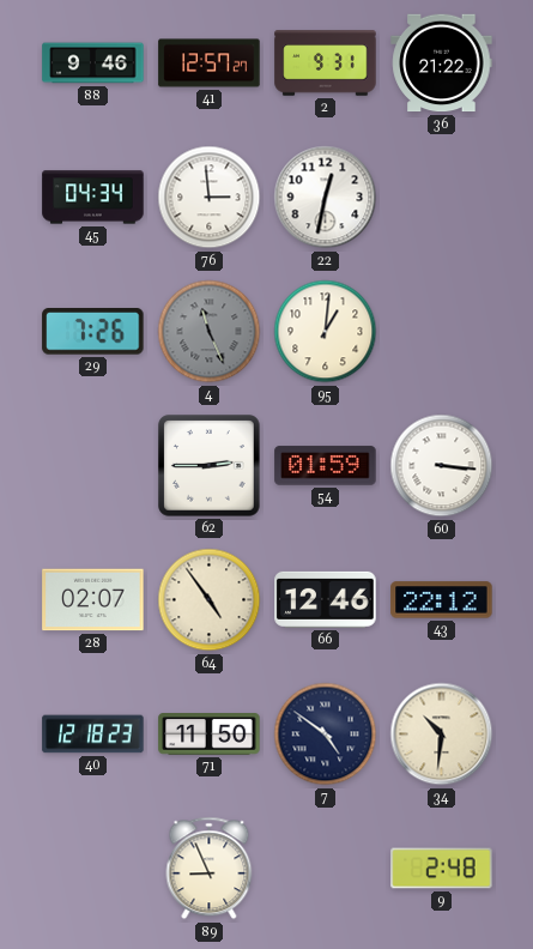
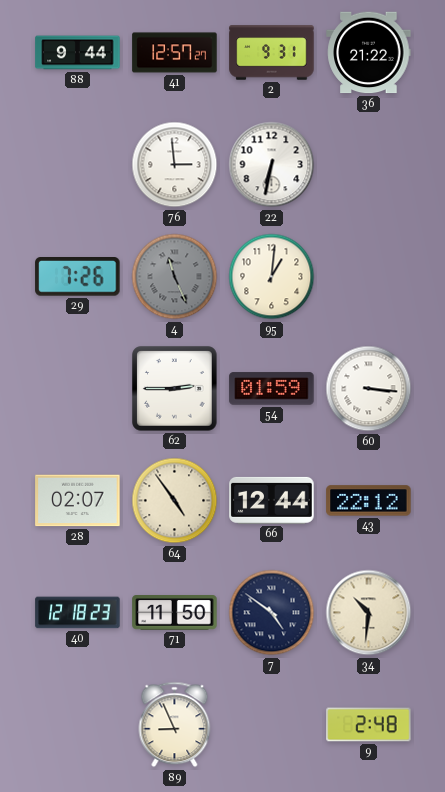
88: 9:46 -> 9:44
45: 04:34 -> none
22: 12:32 -> 6:32
66: 12:46 -> 12:44
